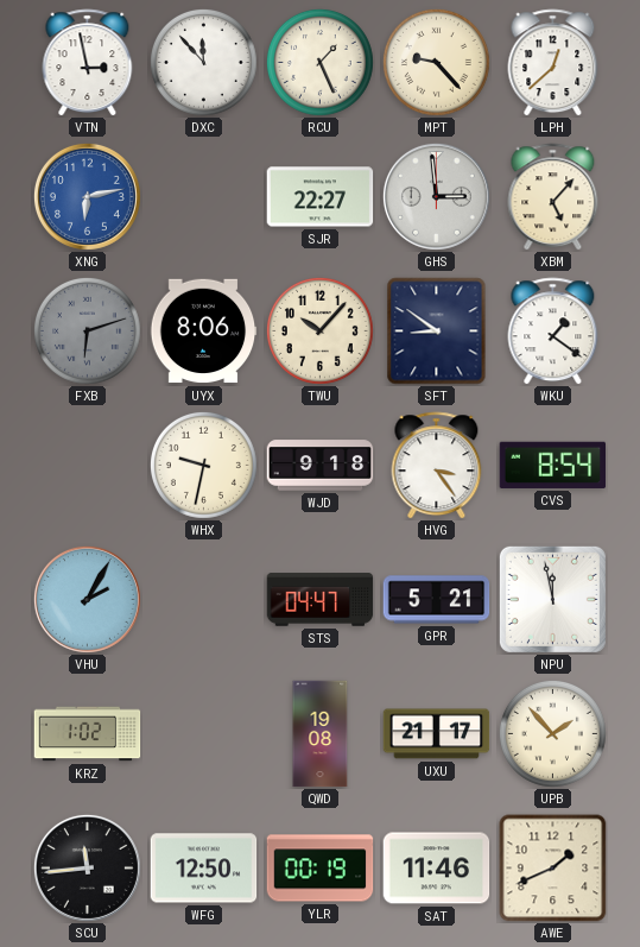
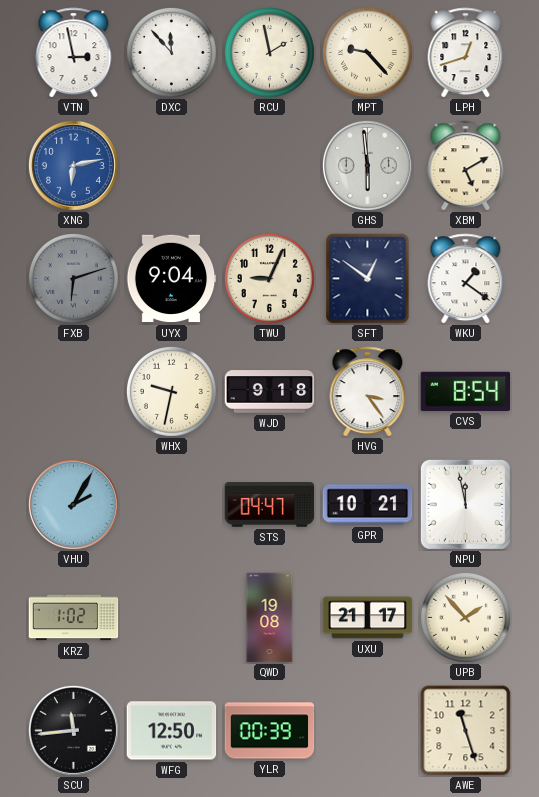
RCU: 1:26 -> 1:58
LPH: 12:38 -> 12:42
SJR: 22:27 -> none
GHS: 2:59 -> 5:59
XBM: 5:07 -> 5:10
UYX: 8:06 -> 9:04
TWU: 10:07 -> 9:04
SFT: 8:51 -> 12:51
GPR: 5:21 -> 10:21
YLR: 00:19 -> 00:39
SAT: 11:46 -> none
AWE: 1:41 -> 11:27
